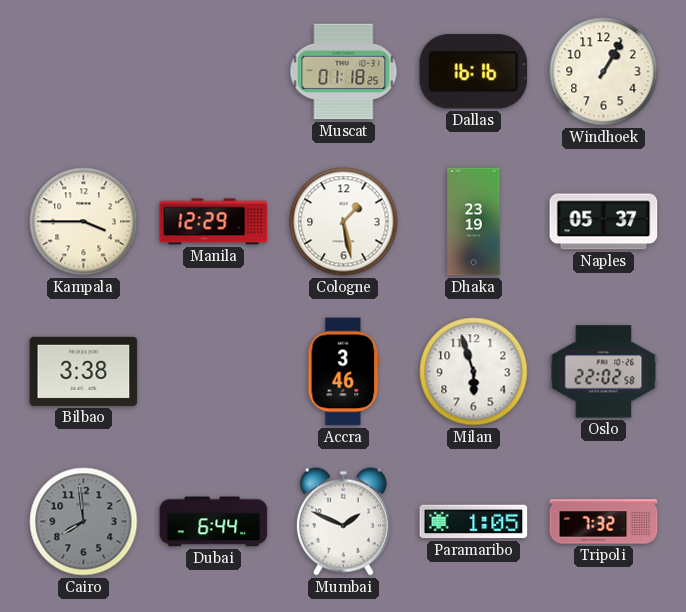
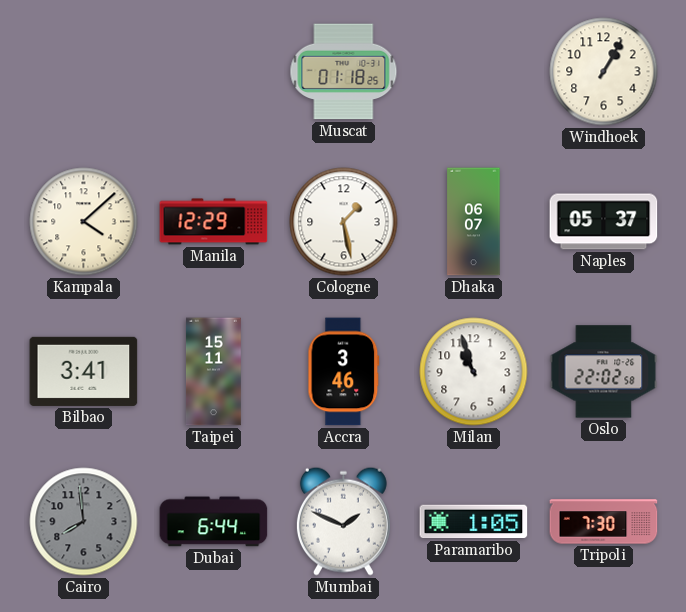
Dallas: 16:16 -> none
Kampala: 3:45 -> 4:08
Dhaka: 23:19 -> 06:07
Bilbao: 3:38 -> 3:41
Taipei: none -> 15:11
Milan: 5:57 -> 10:57
Tripoli: 7:32 -> 7:30
